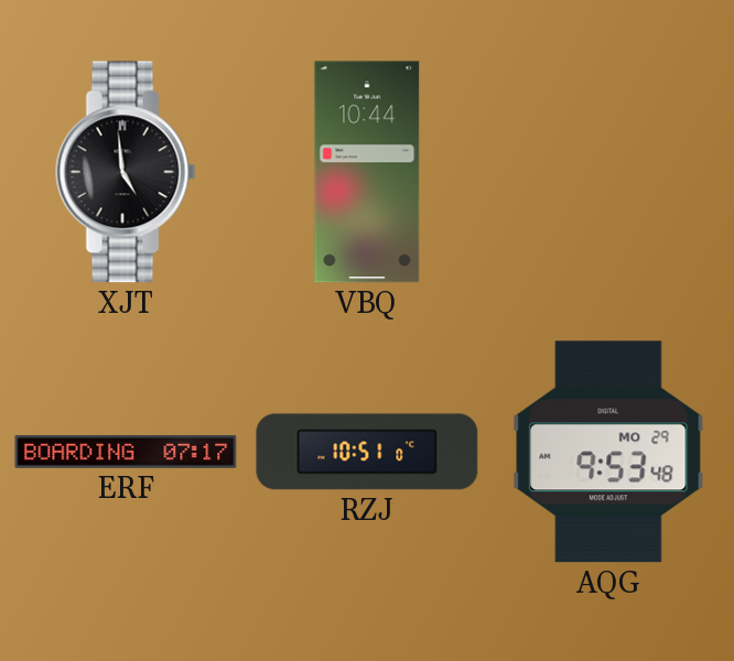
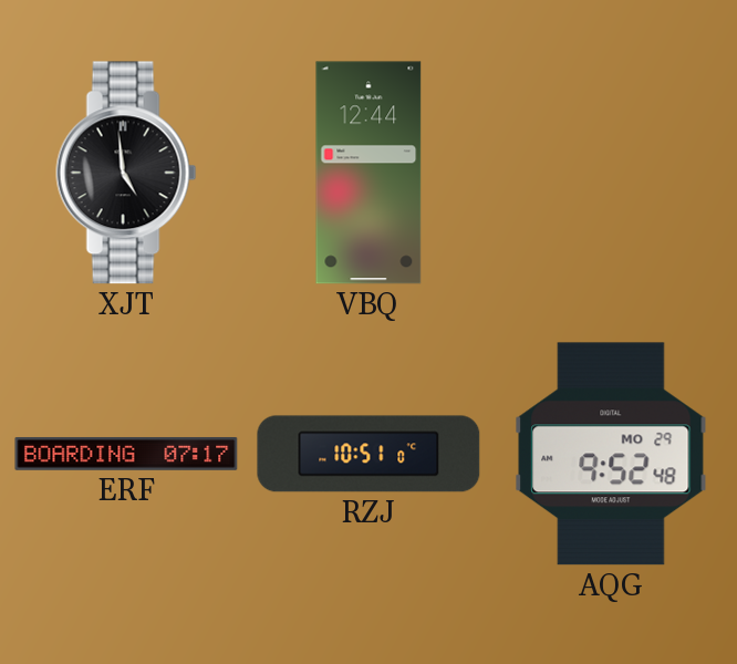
VBQ: 10:44 -> 12:44
AQG: 9:53 -> 9:52
